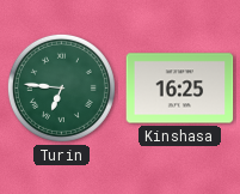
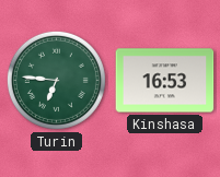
Kinshasa: 16:25 -> 16:53
